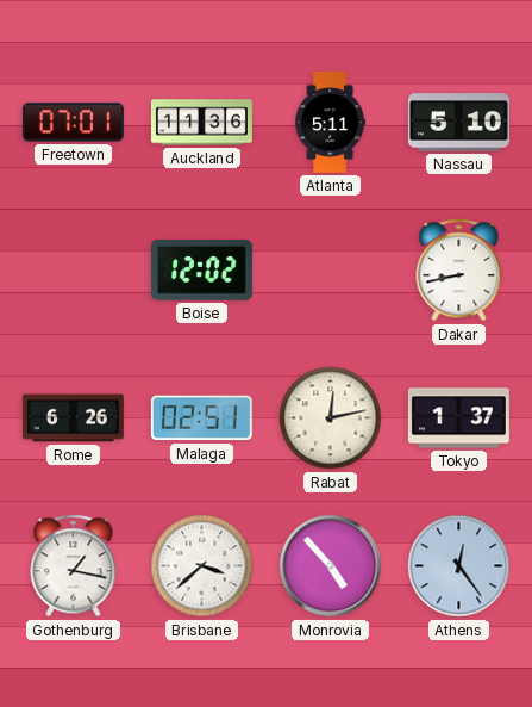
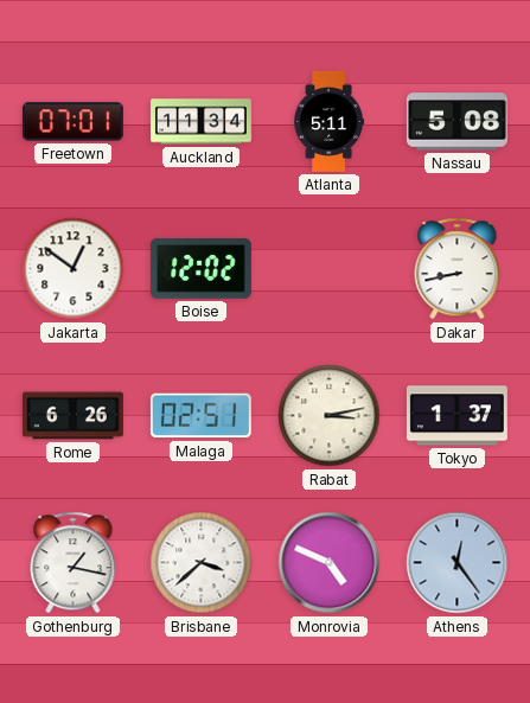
Auckland: 11:36 -> 11:34
Nassau: 5:10 -> 5:08
Jakarta: none -> 12:51
Rabat: 12:13 -> 3:13
Monrovia: 4:53 -> 4:49
